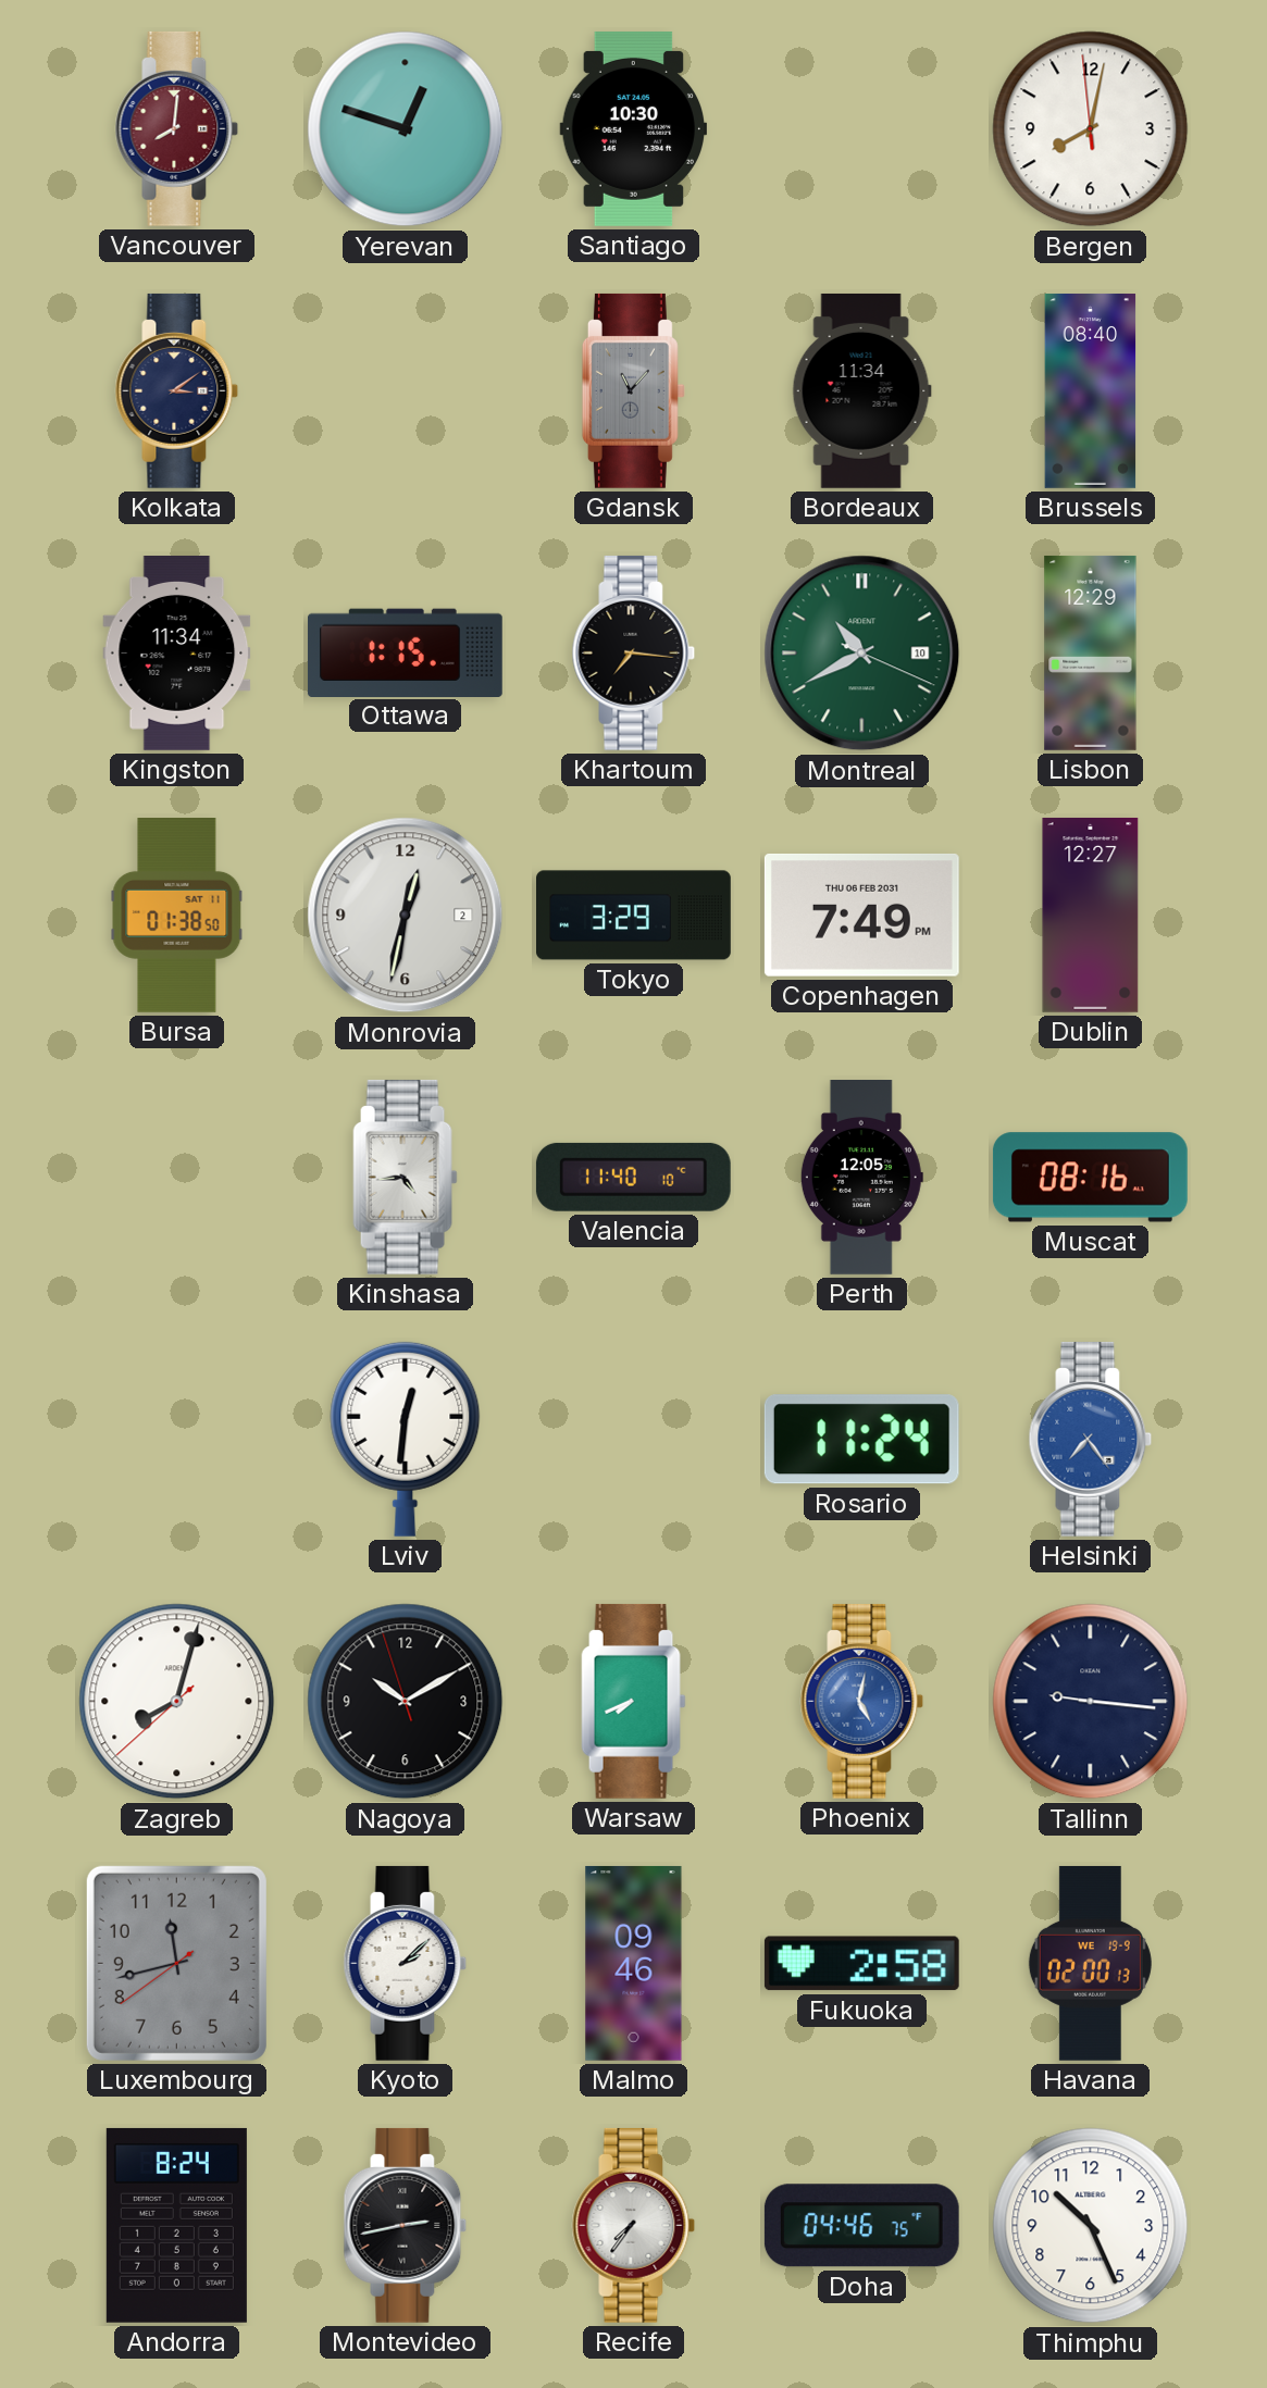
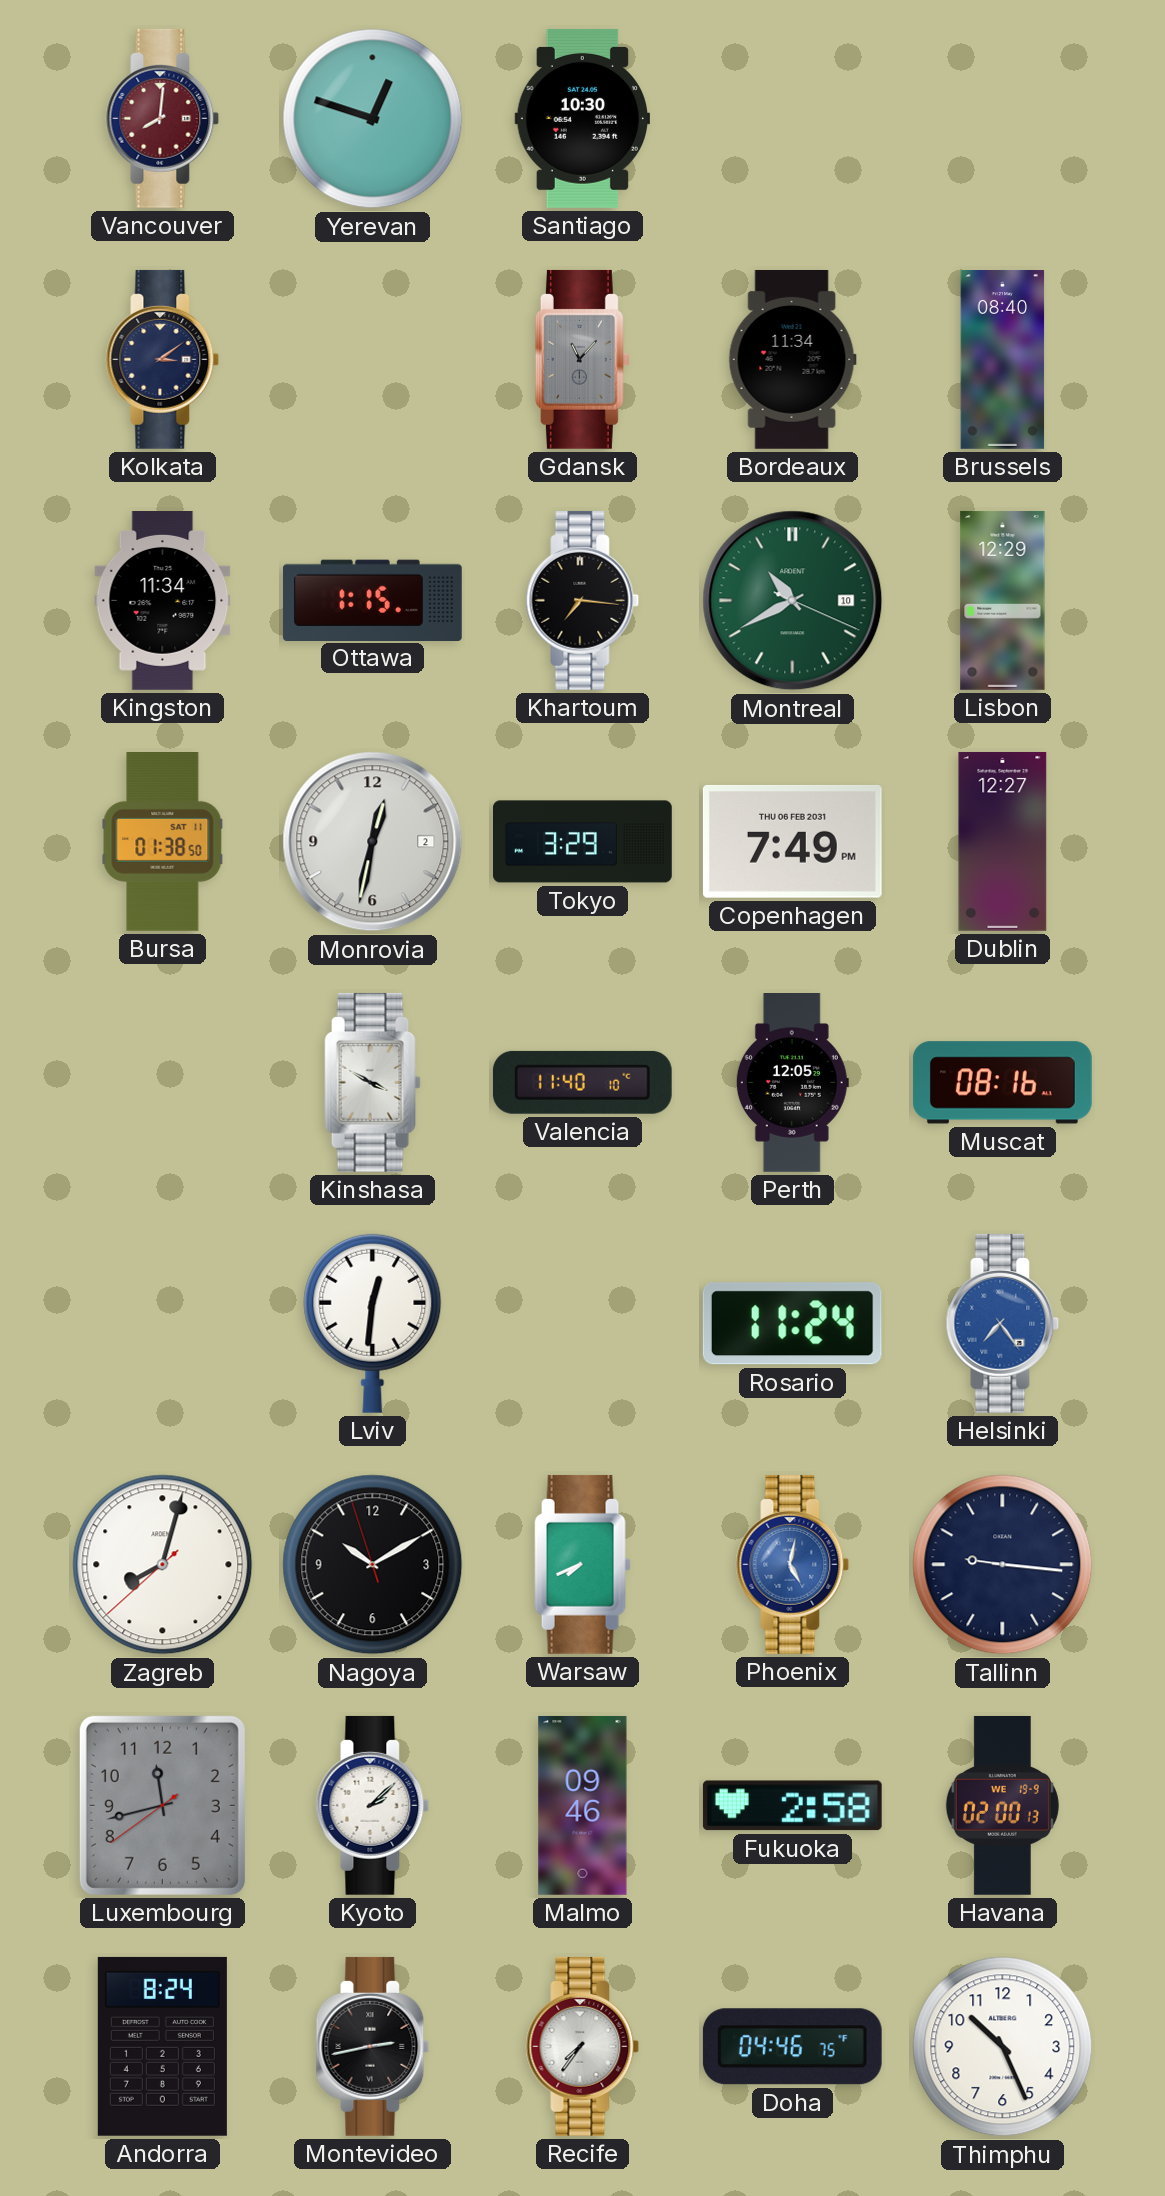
Bergen: 8:01 -> none
Kinshasa: 4:44 -> 3:50
